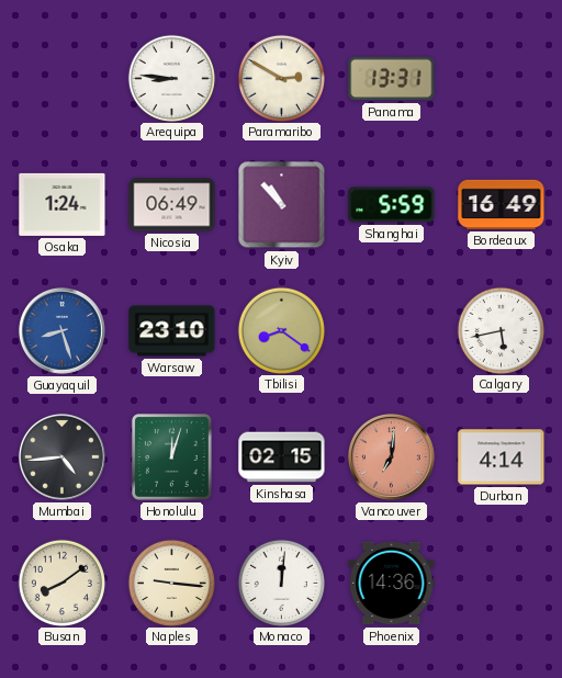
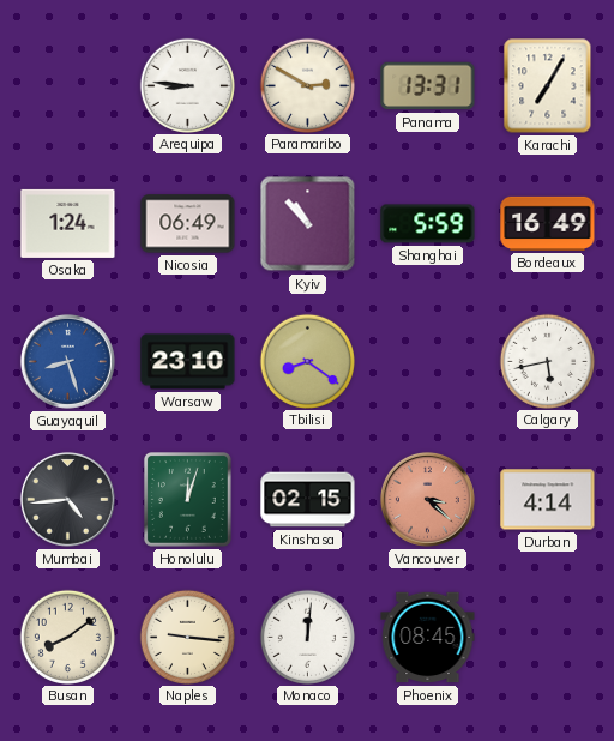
Karachi: none -> 7:05
Vancouver: 7:01 -> 3:22
Phoenix: 14:36 -> 08:45
